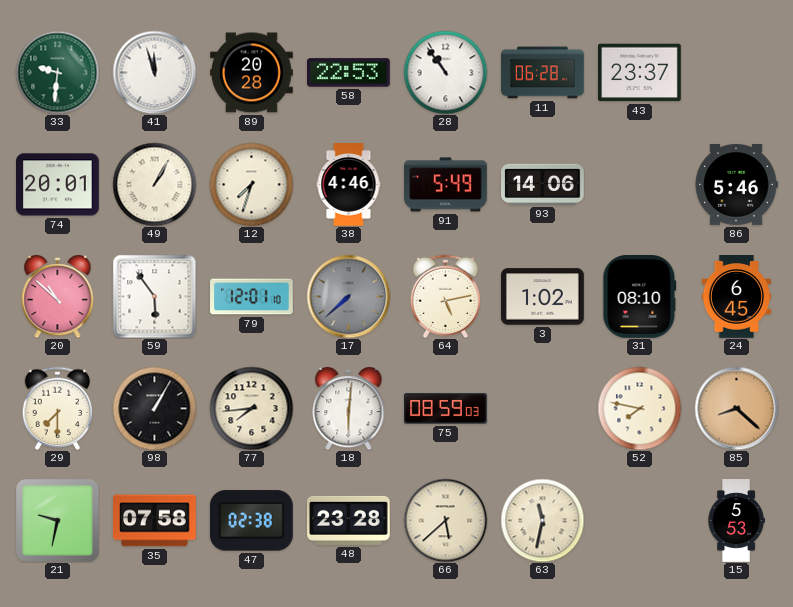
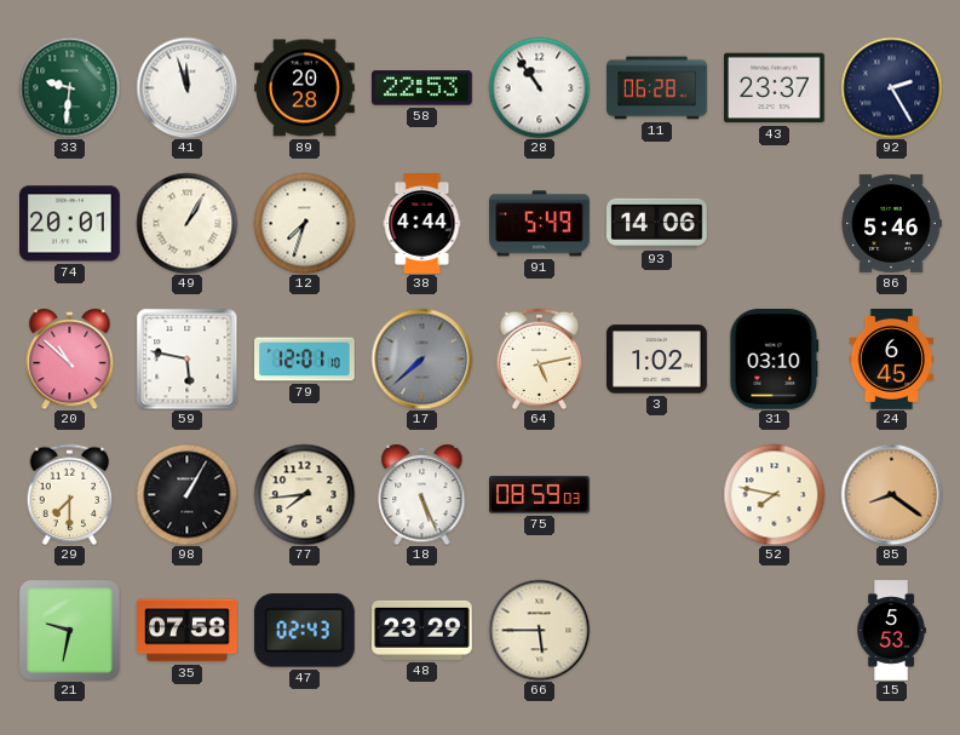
92: none -> 2:25
38: 4:46 -> 4:44
59: 5:54 -> 5:47
31: 08:10 -> 03:10
18: 6:01 -> 5:26
85: 8:22 -> 8:21
47: 02:38 -> 02:43
48: 23:28 -> 23:29
66: 5:38 -> 5:45
63: 11:32 -> none
